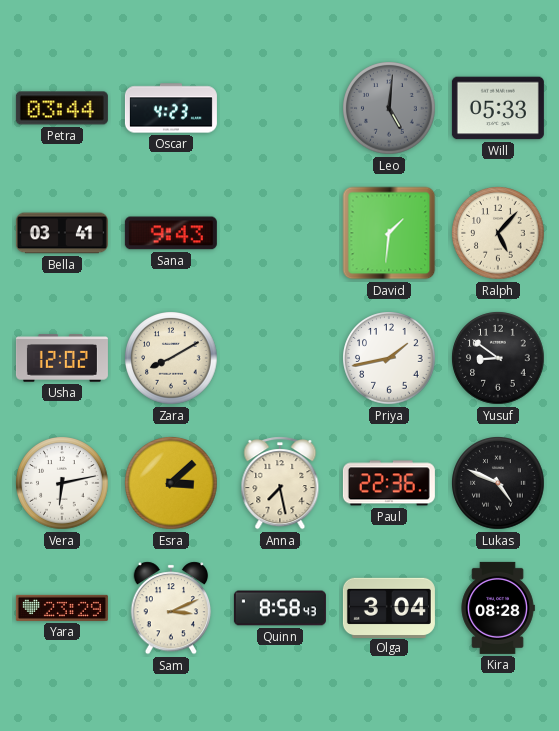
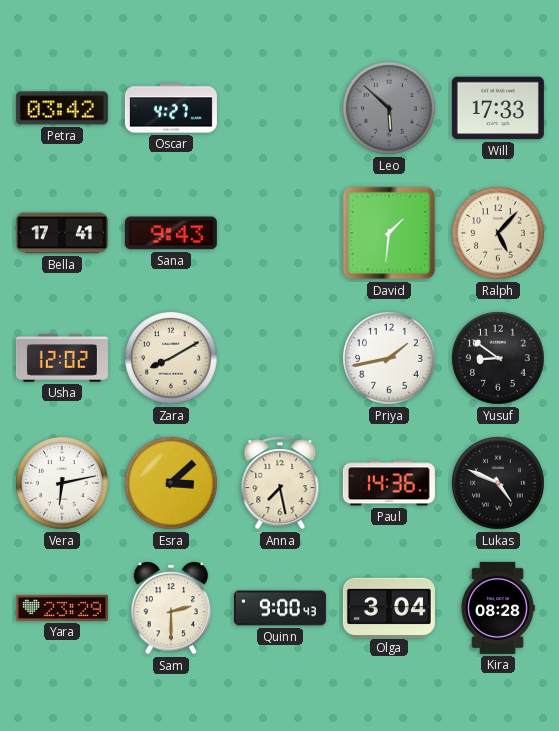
Petra: 03:44 -> 03:42
Oscar: 4:23 -> 4:27
Leo: 5:01 -> 5:52
Will: 05:33 -> 17:33
Bella: 03:41 -> 17:41
Paul: 22:36 -> 14:36
Sam: 3:11 -> 2:30
Quinn: 8:58 -> 9:00
